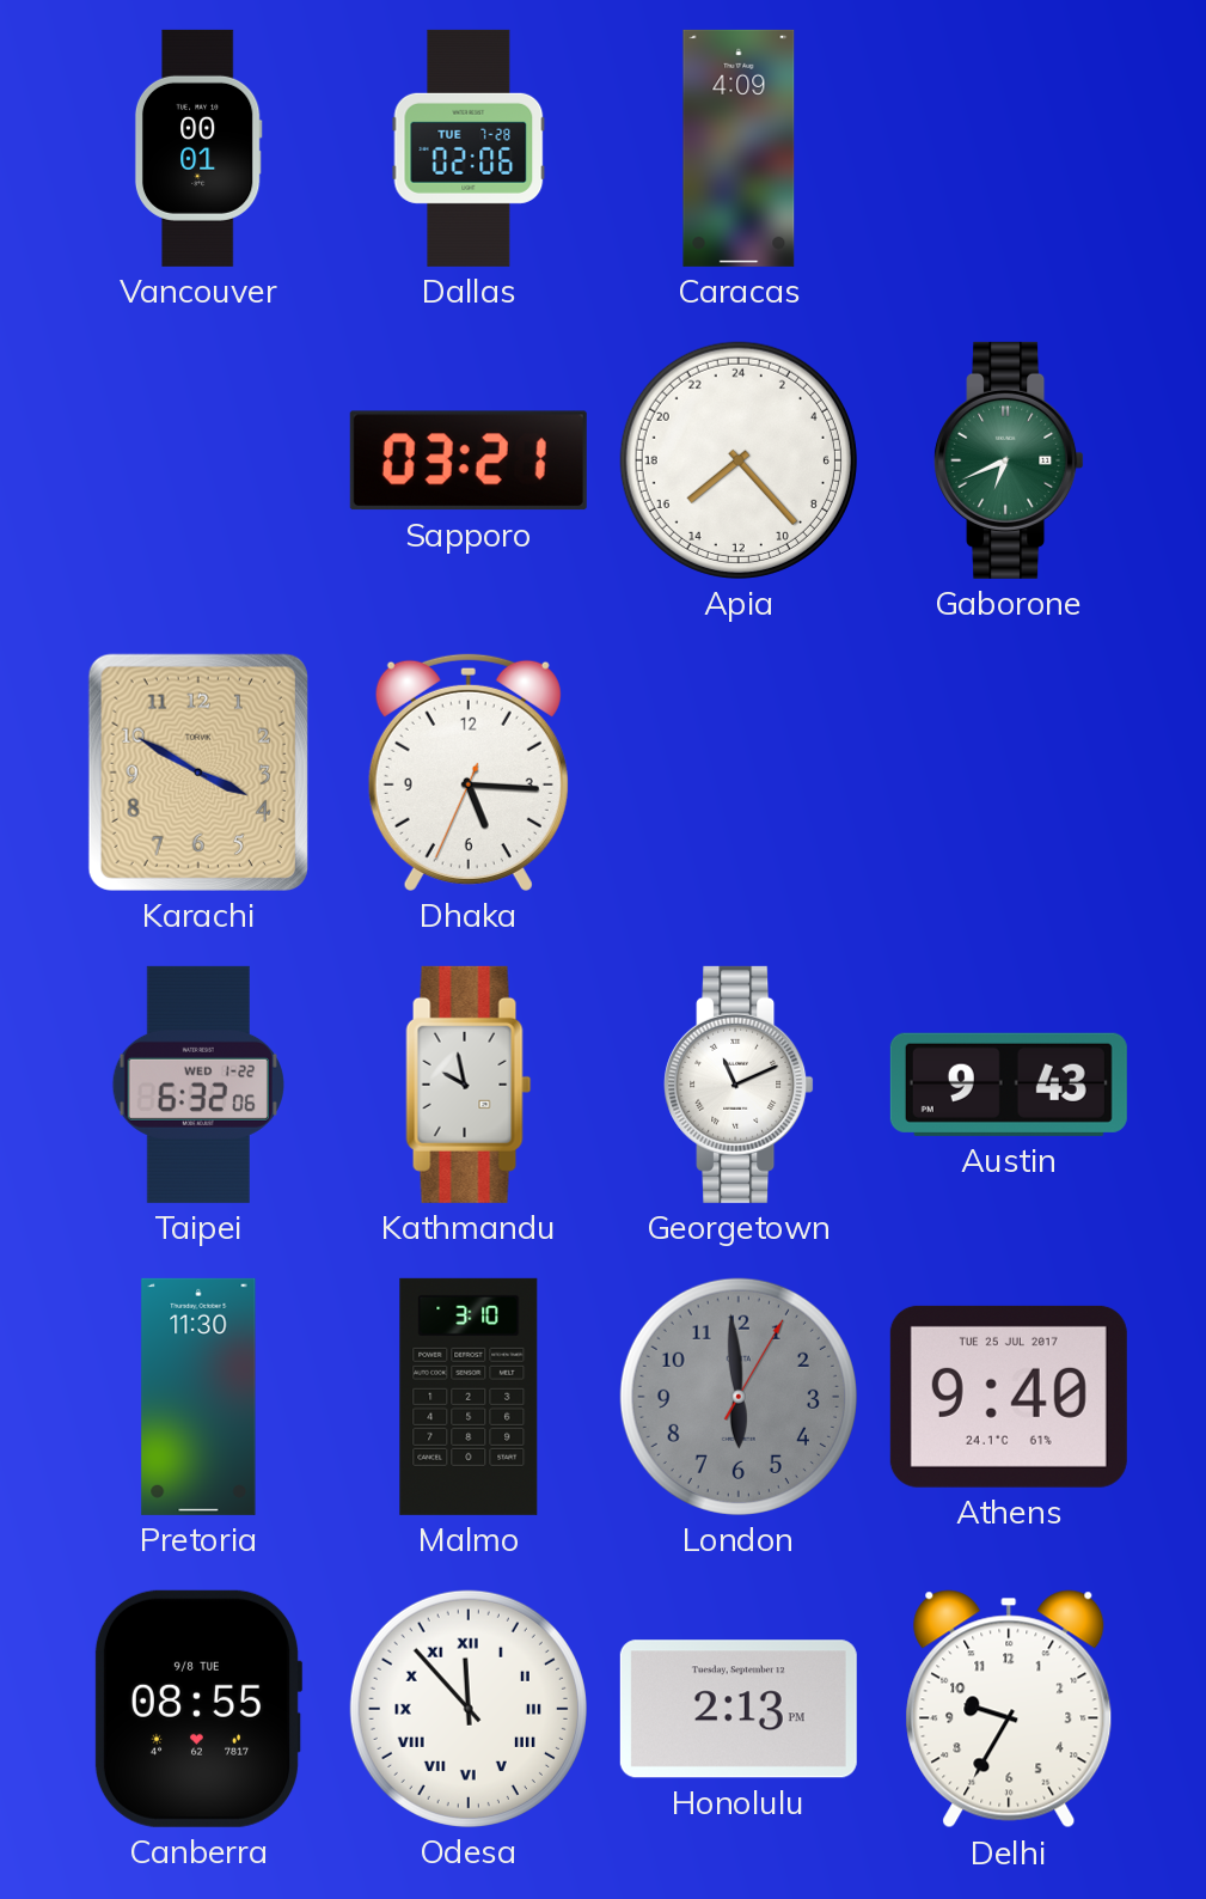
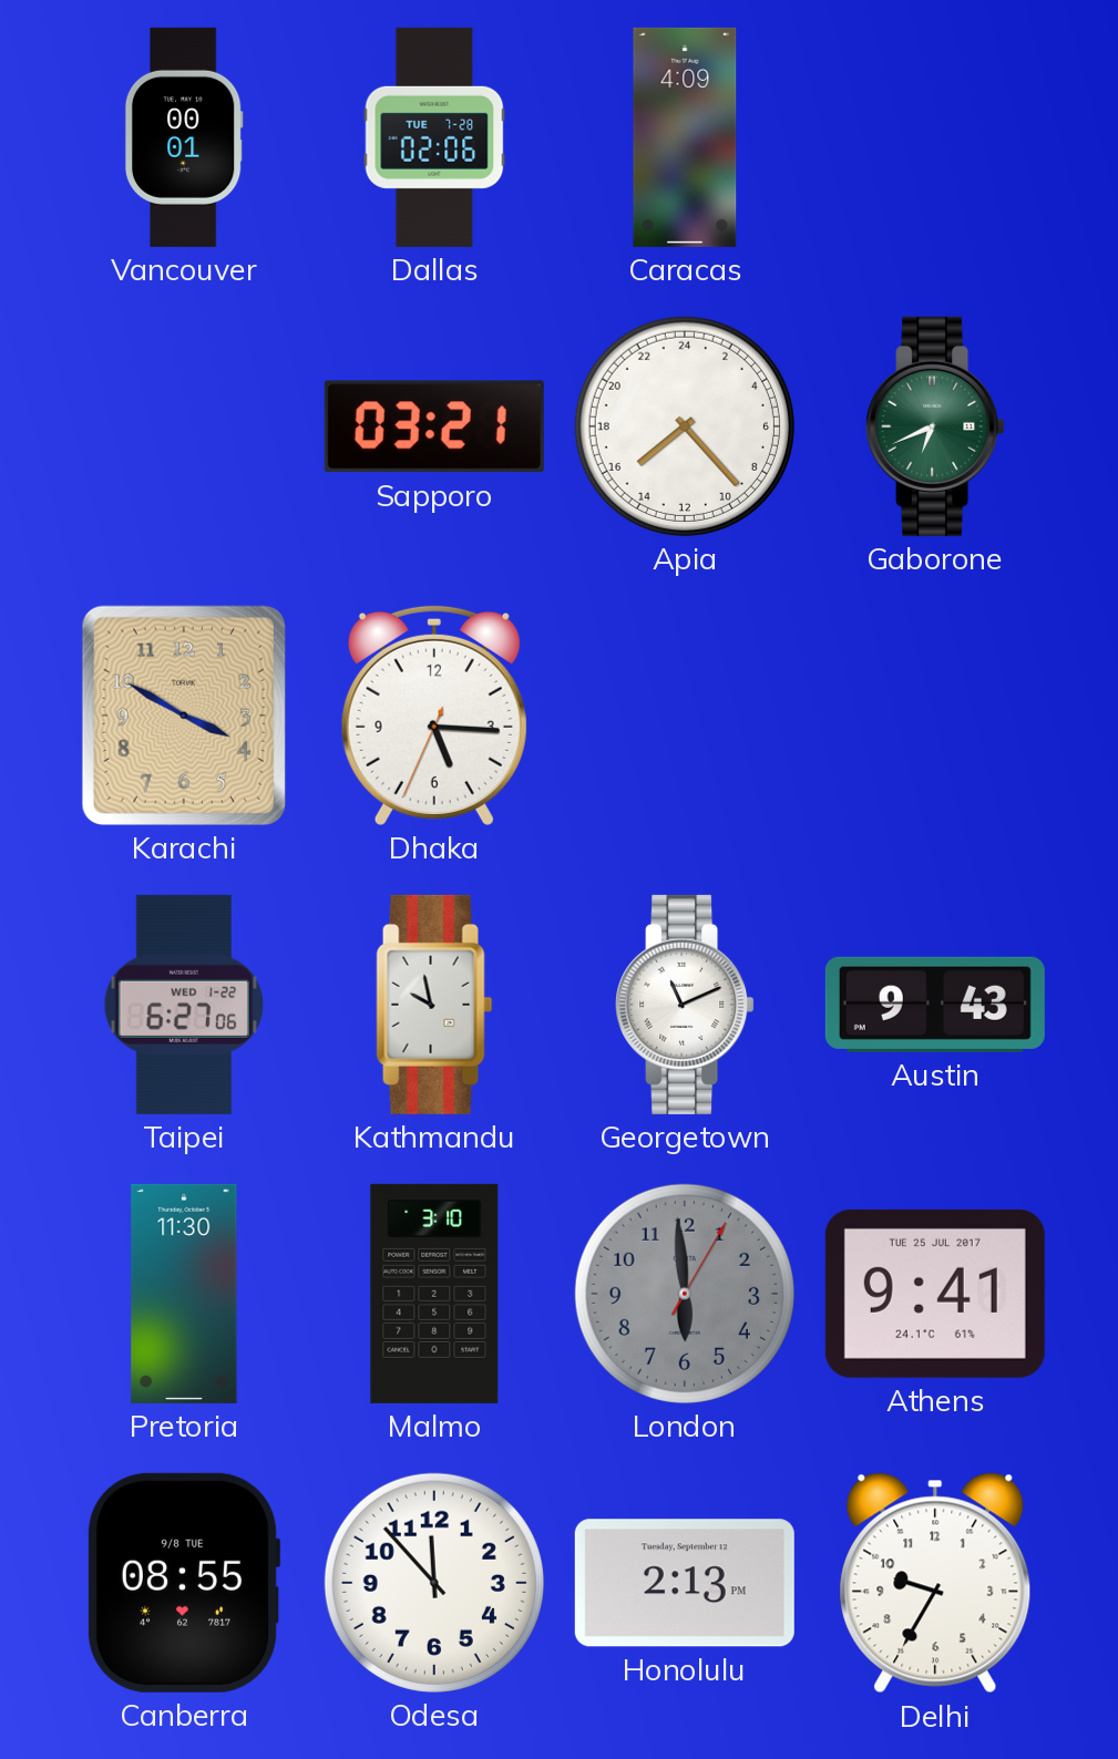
Taipei: 6:32 -> 6:27
Athens: 9:40 -> 9:41
Odesa numerals: Roman -> Arabic
